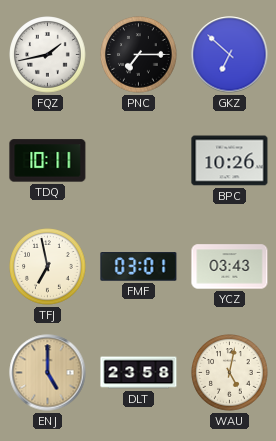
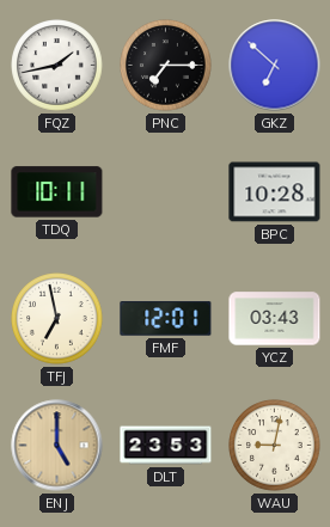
BPC: 10:26 -> 10:28
FMF: 03:01 -> 12:01
DLT: 23:58 -> 23:53
WAU: 5:02 -> 9:02
